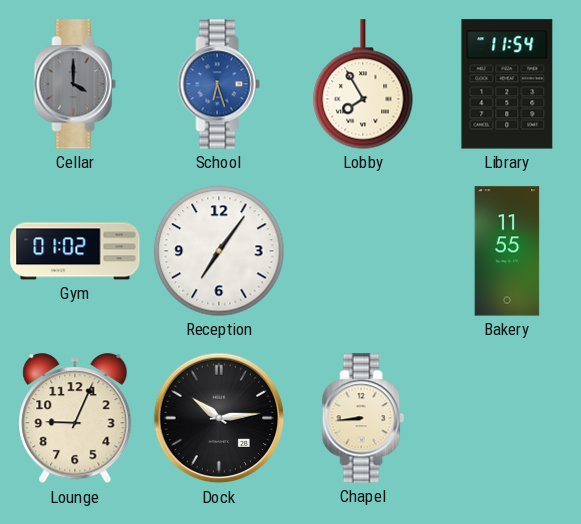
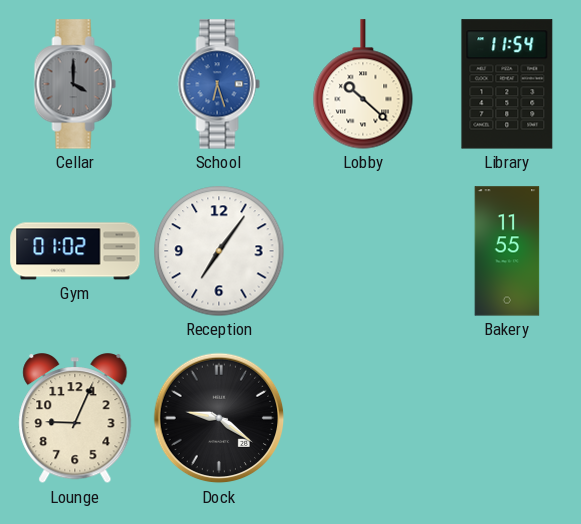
Lobby: 7:55 -> 10:22
Dock: 10:14 -> 9:21
Chapel: 8:44 -> none
